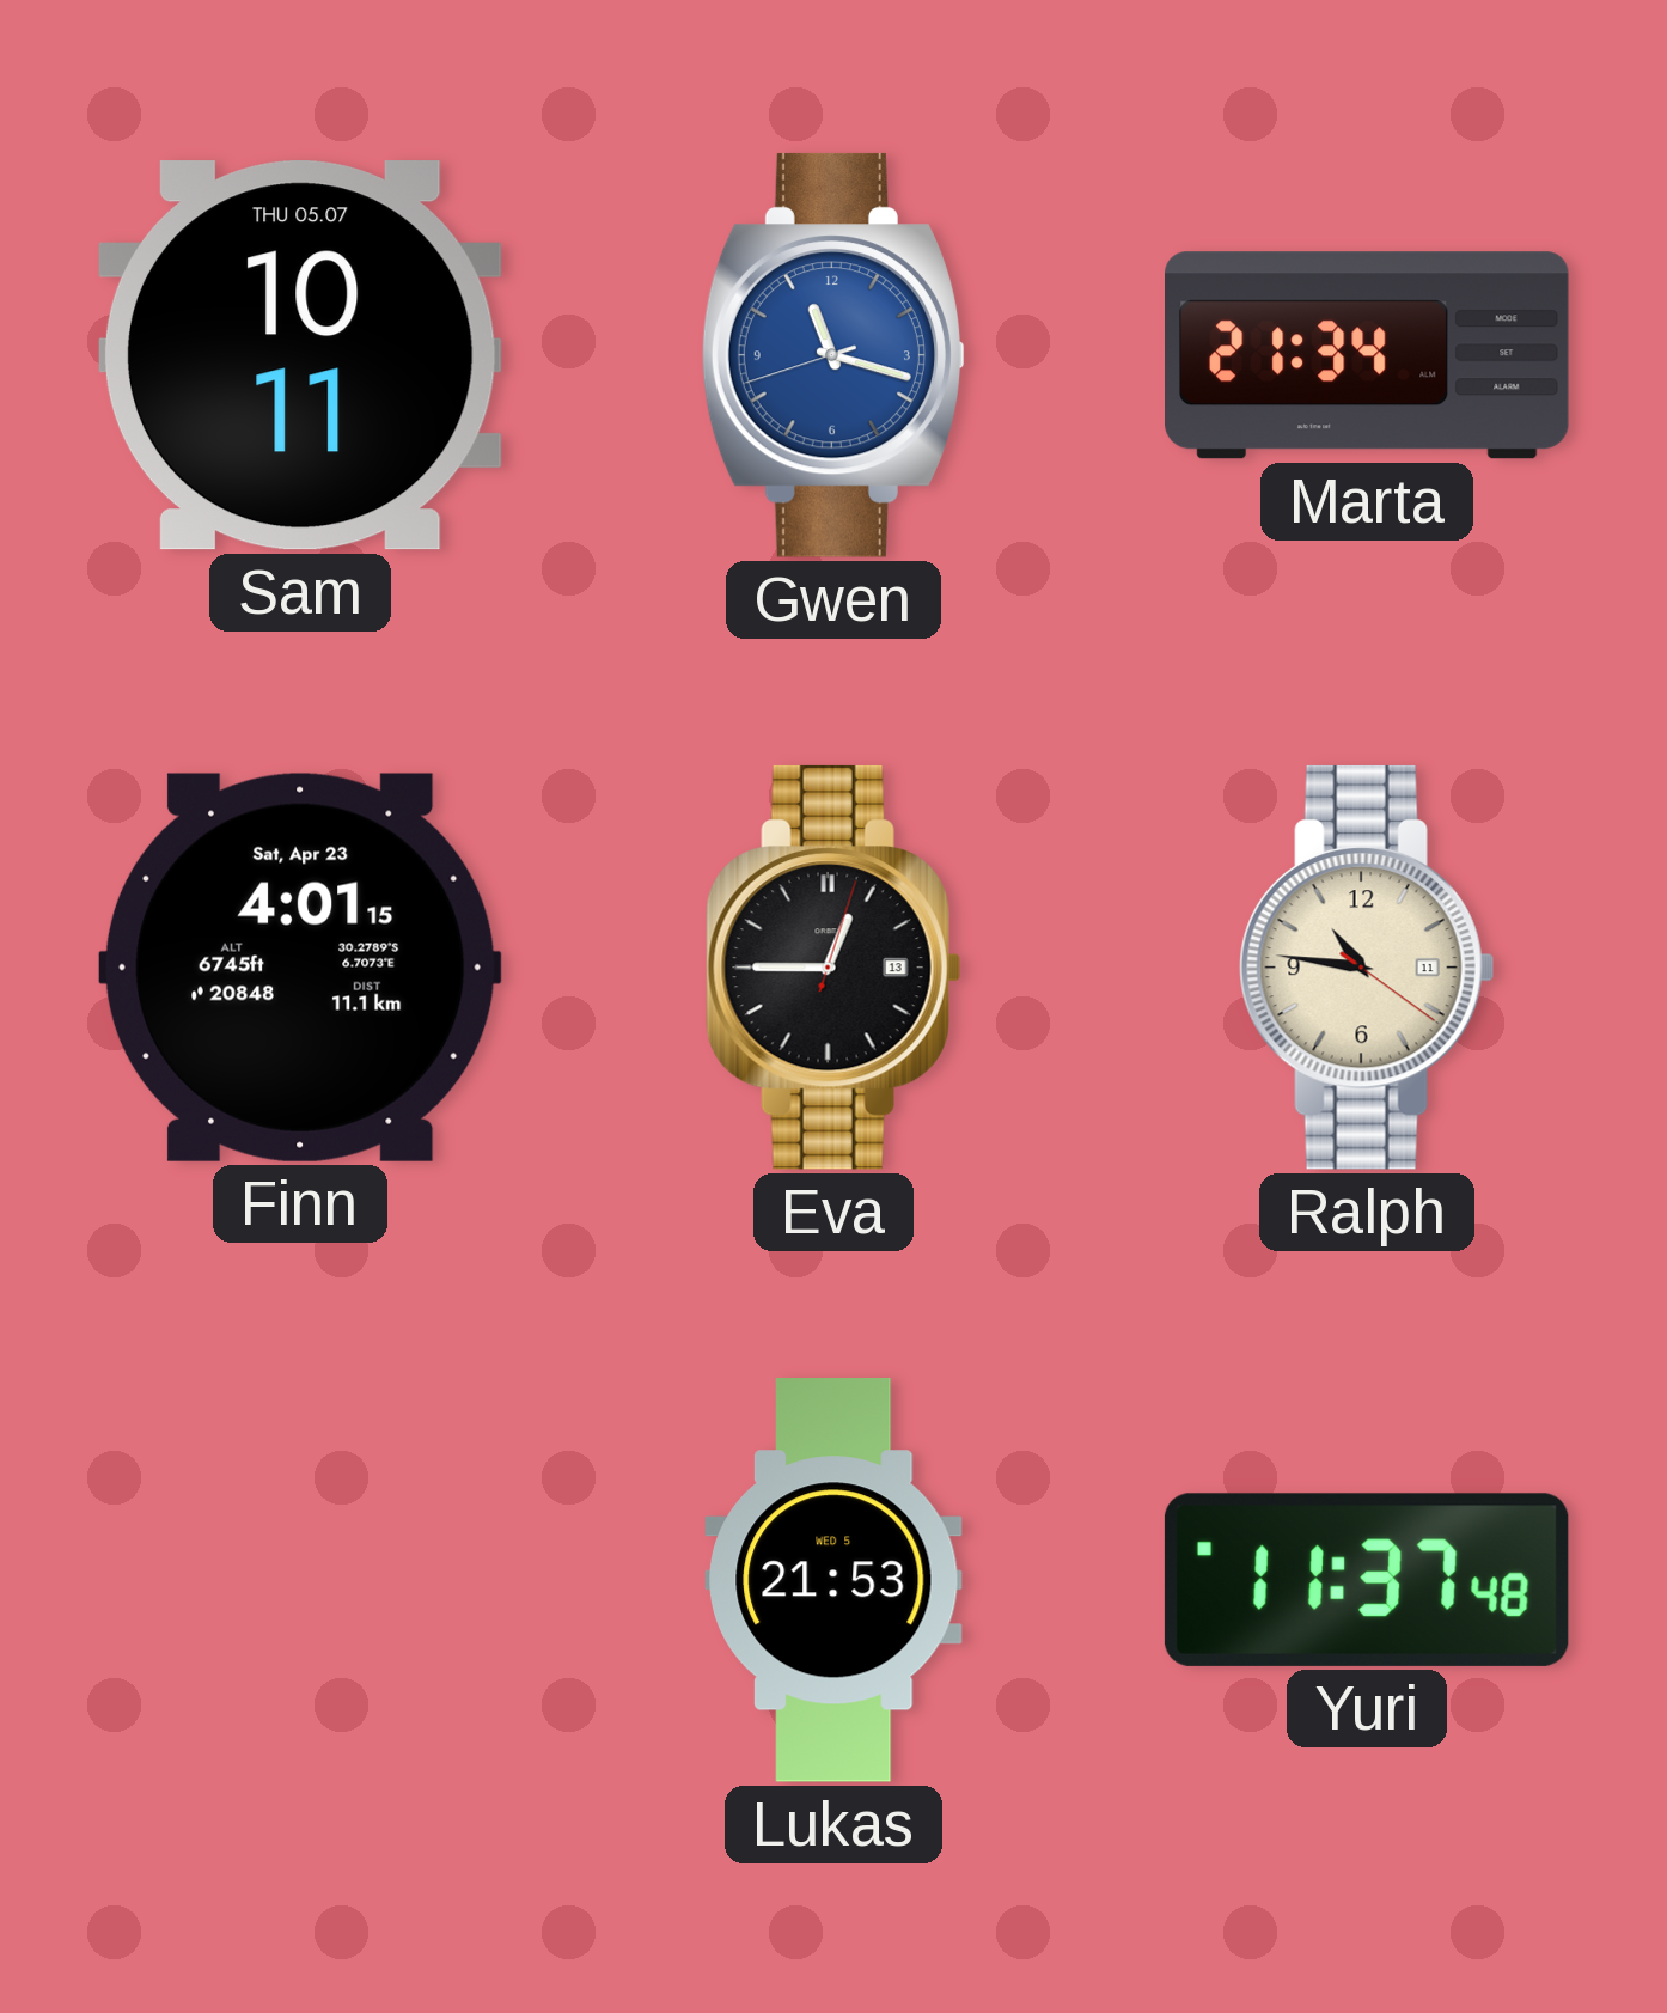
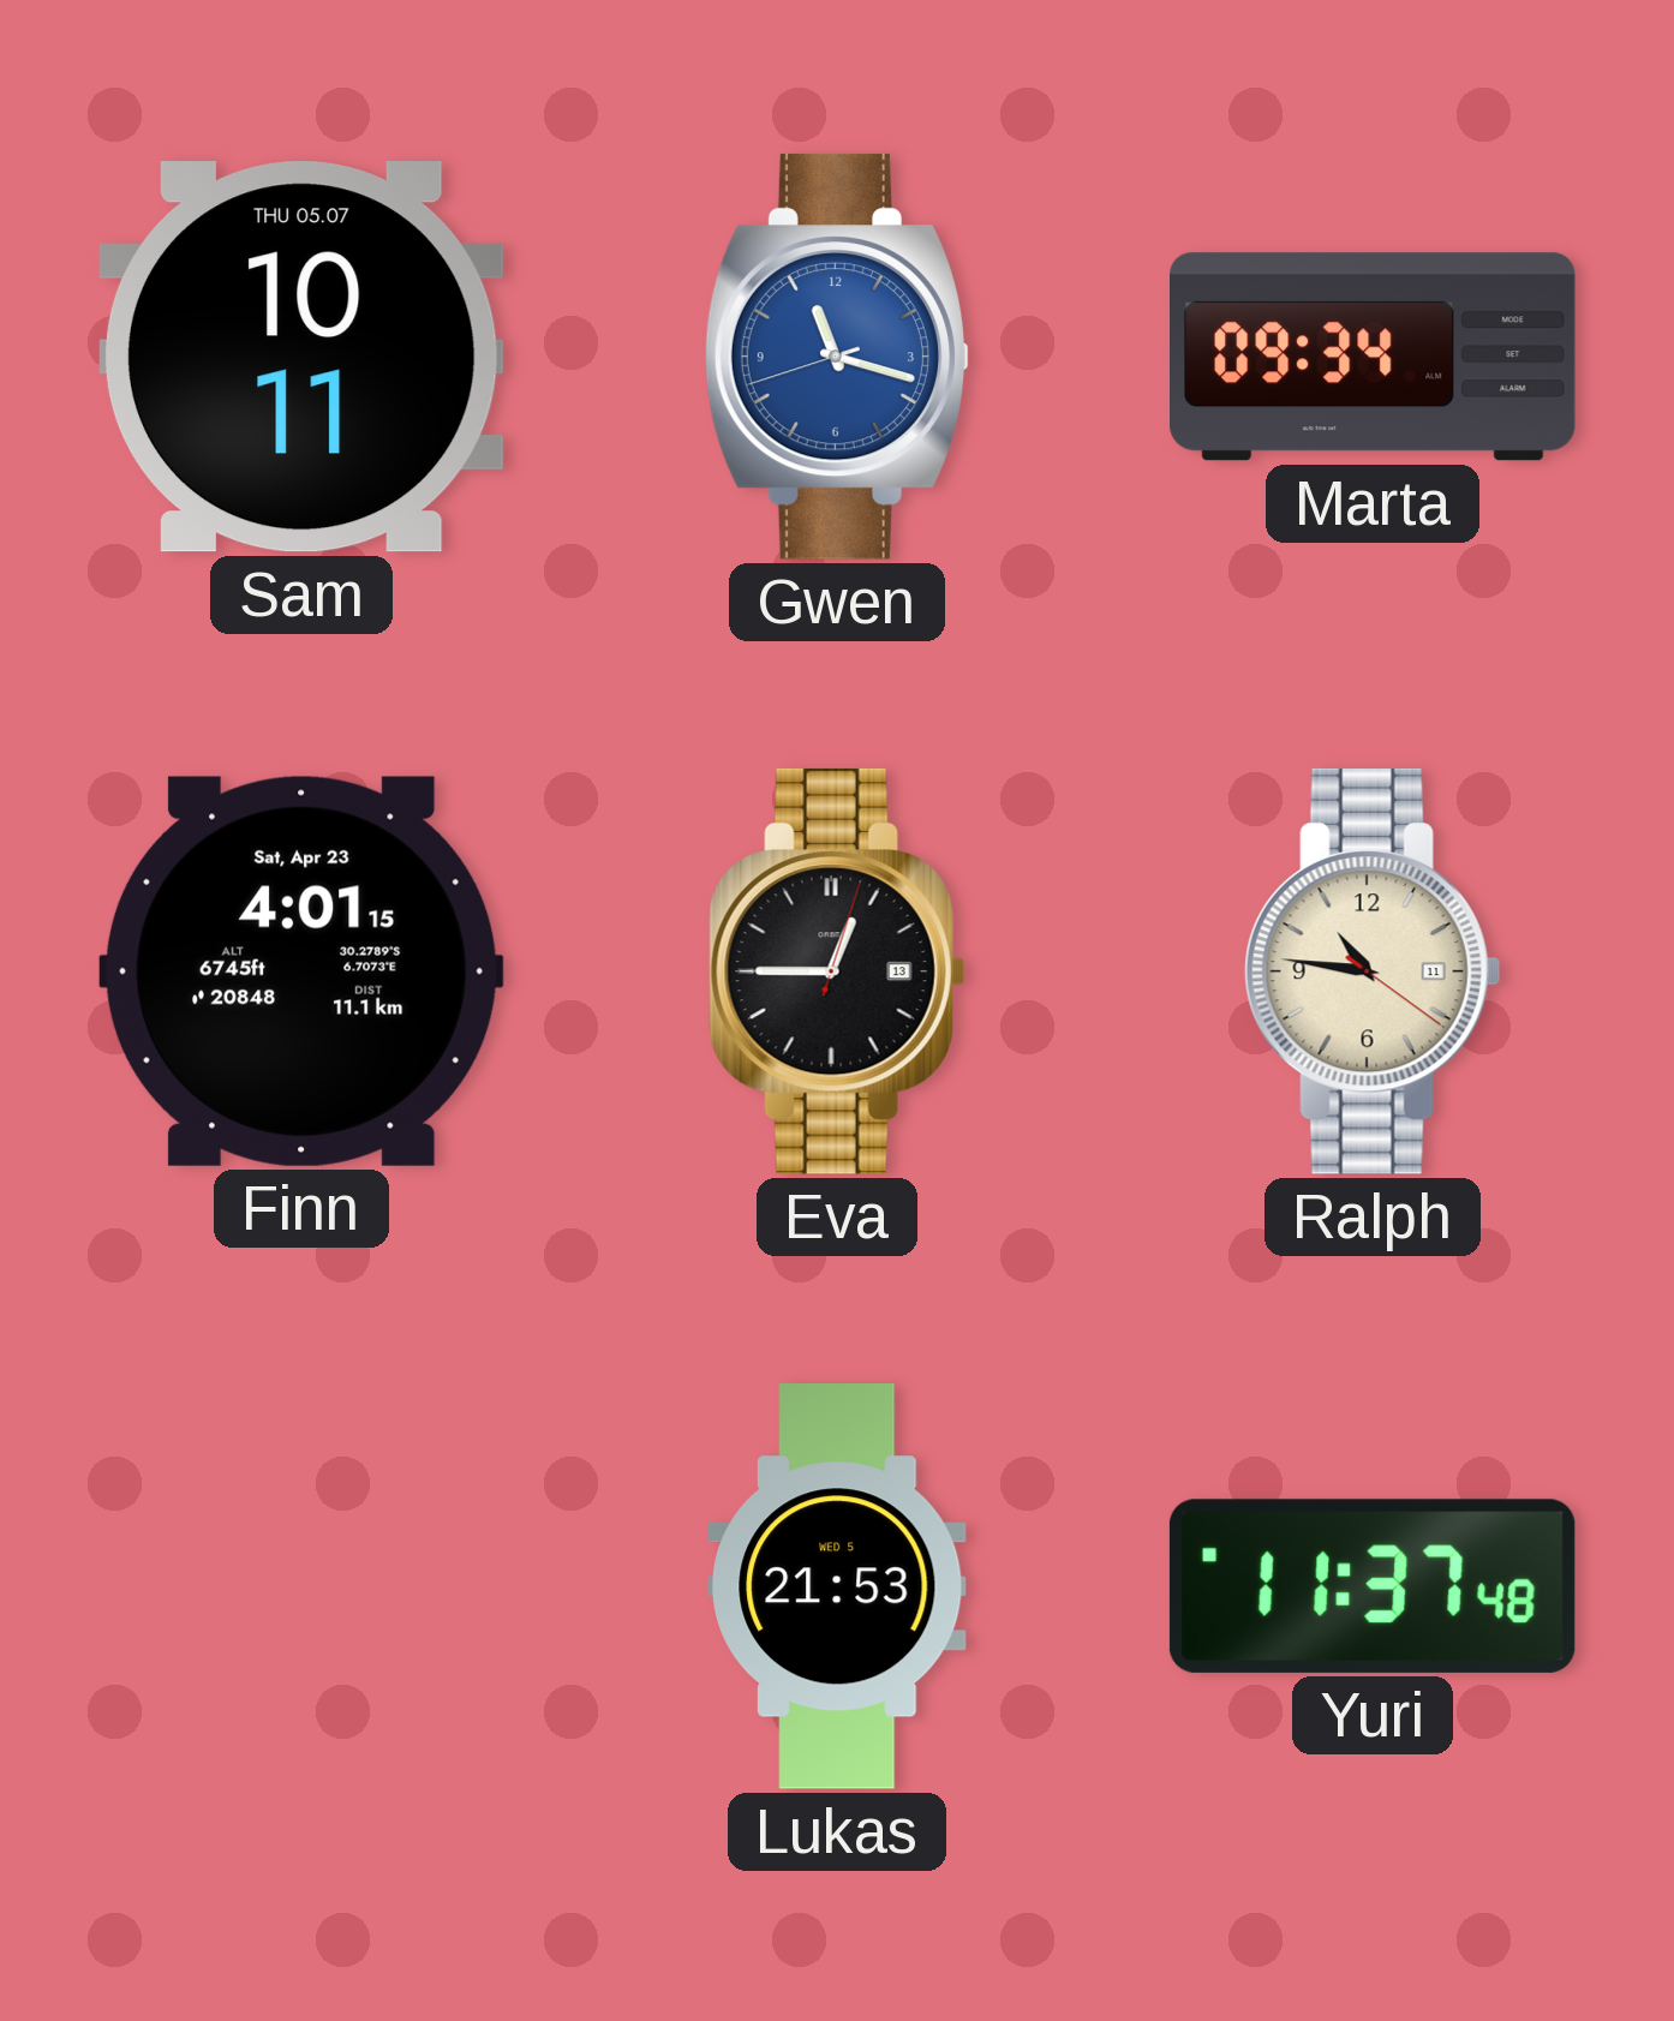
Marta: 21:34 -> 09:34
